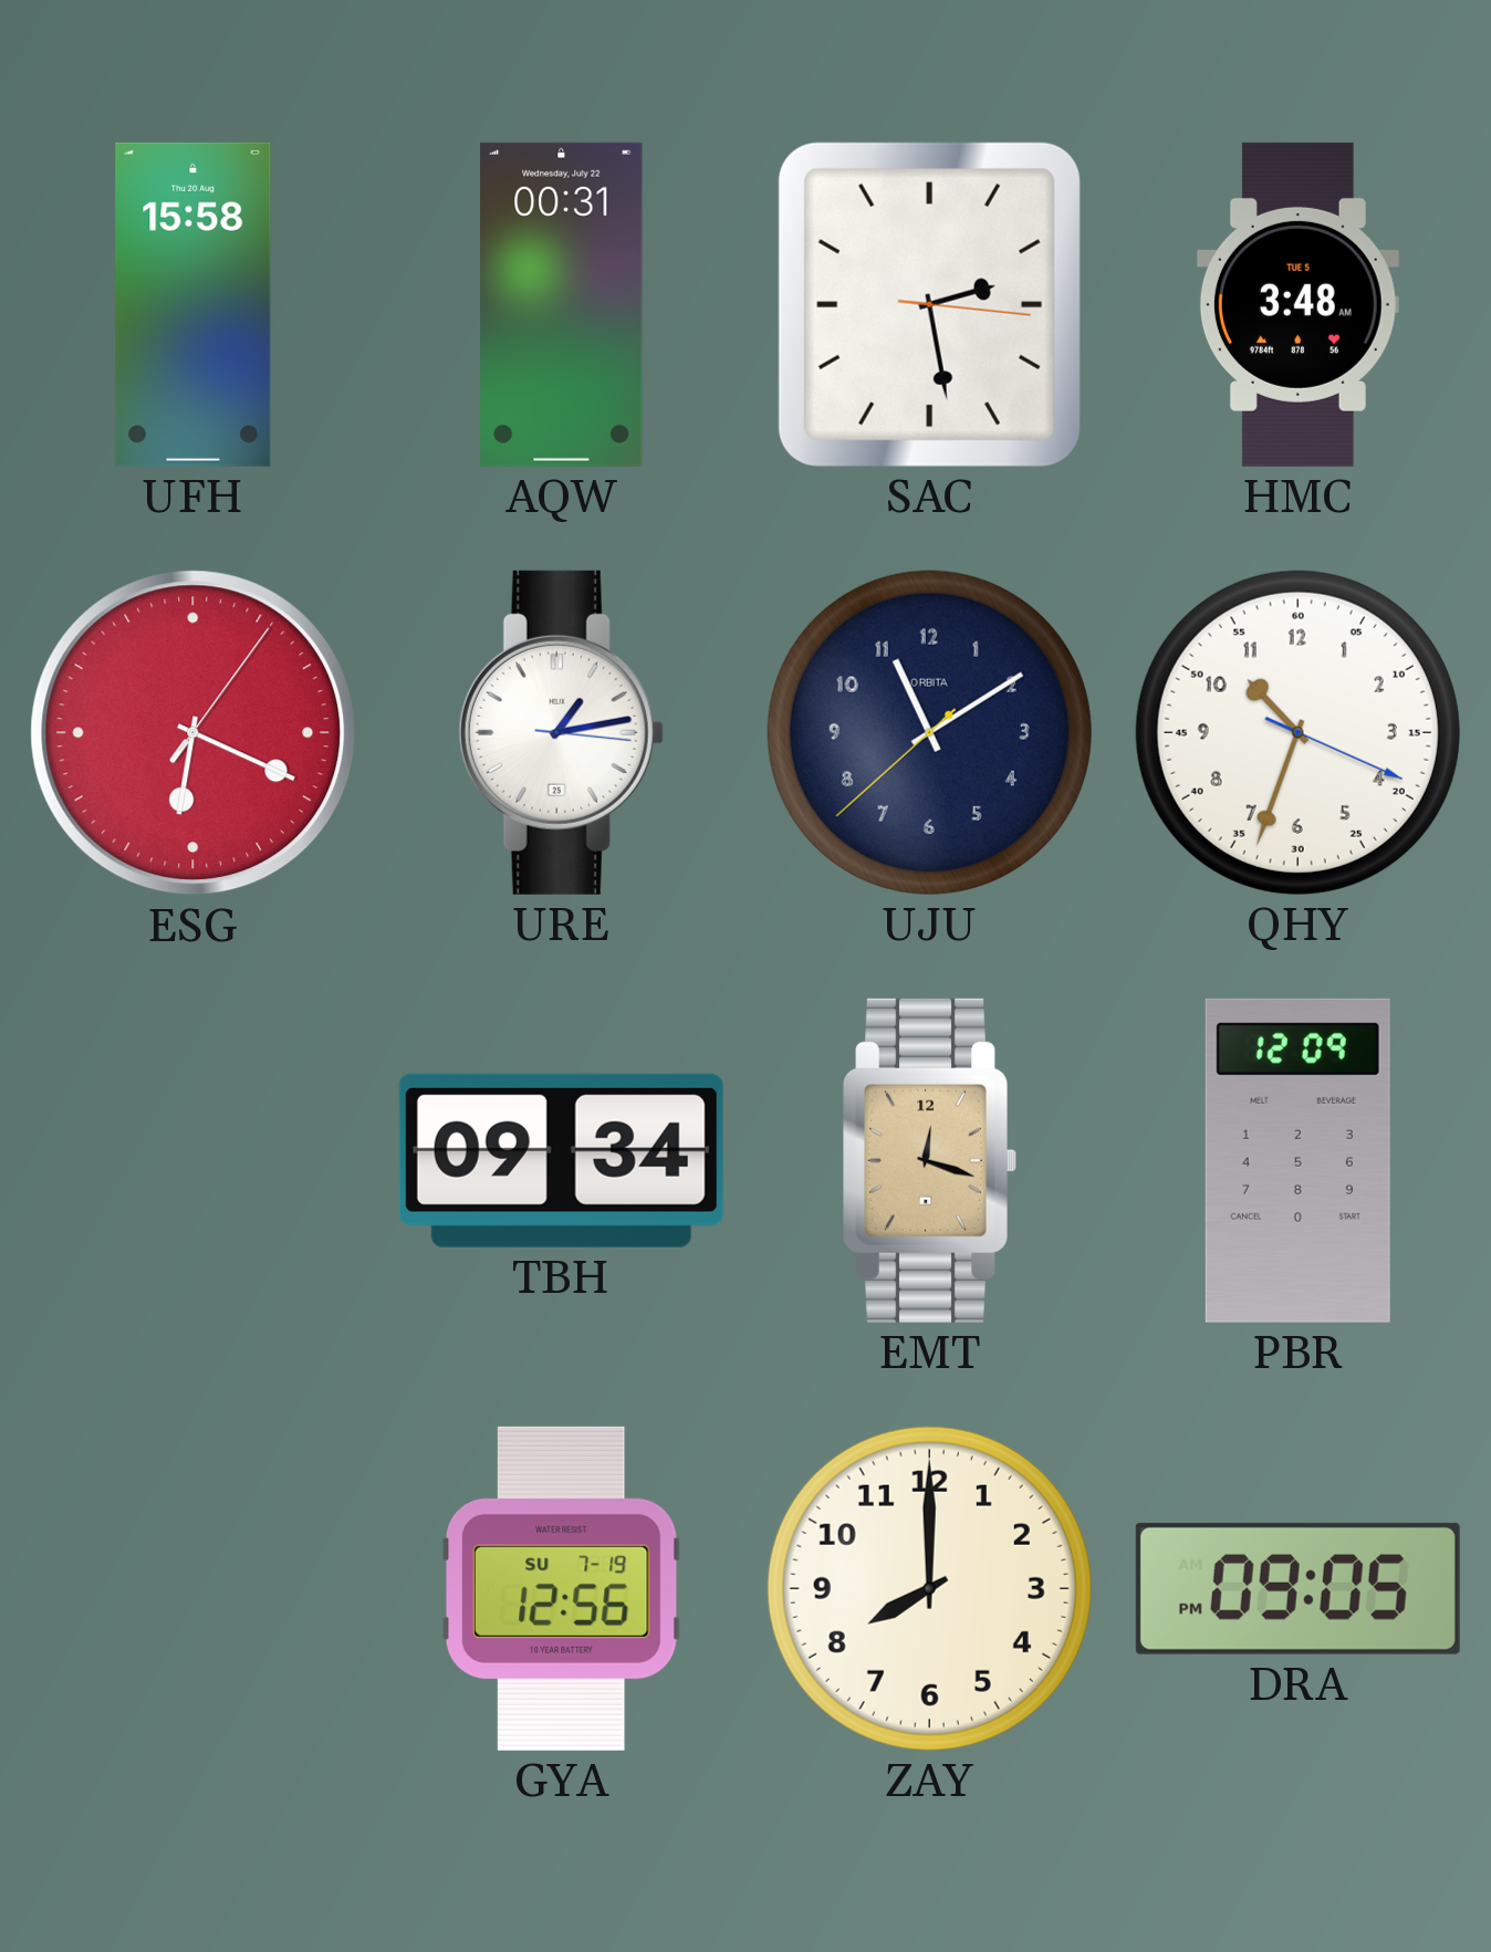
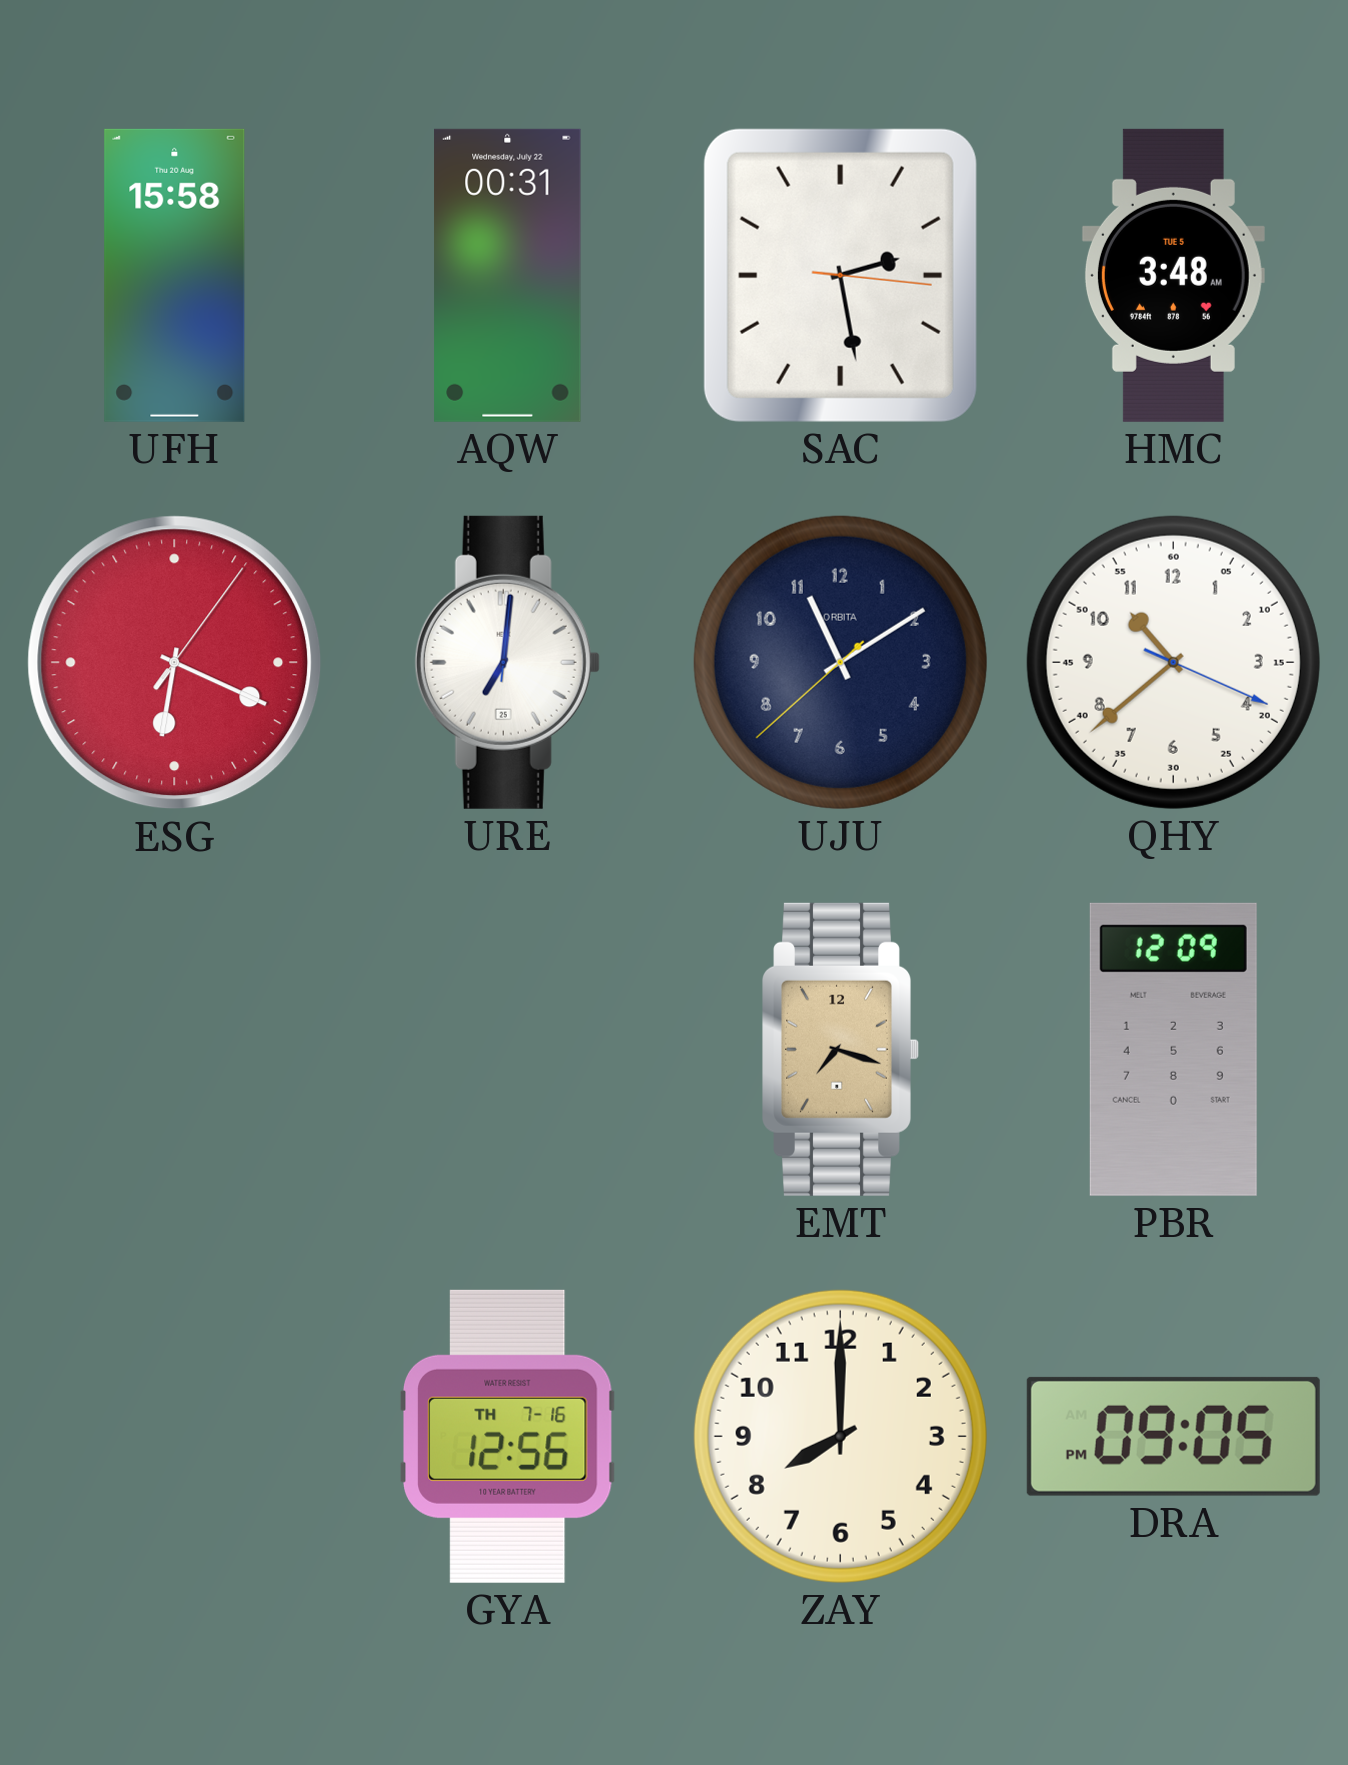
URE: 1:13 -> 7:01
QHY: 10:33 -> 10:38
TBH: 09:34 -> none
EMT: 12:18 -> 7:18
GYA date: SU 7-19 -> TH 7-16
